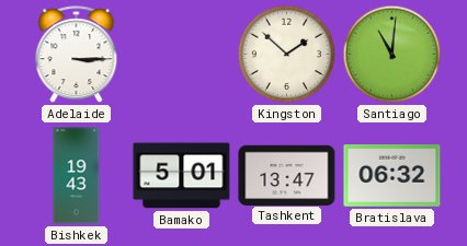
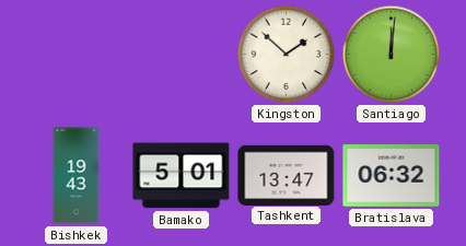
Adelaide: 3:15 -> none
Santiago: 11:01 -> 12:01
